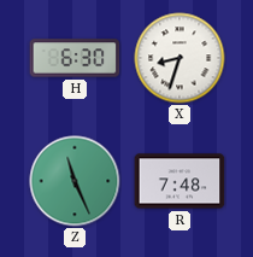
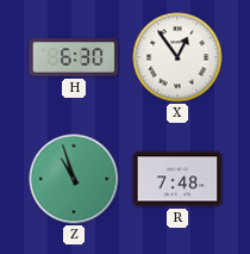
X: 8:33 -> 12:54
Z: 11:26 -> 10:57
